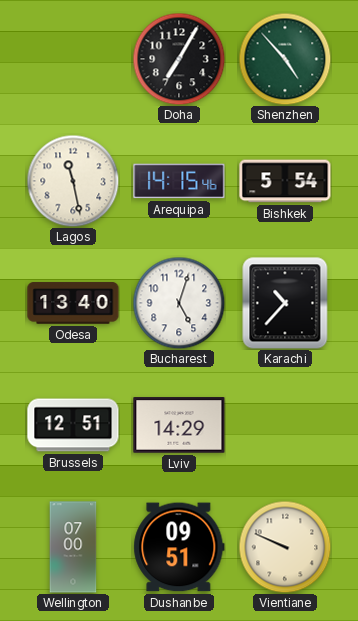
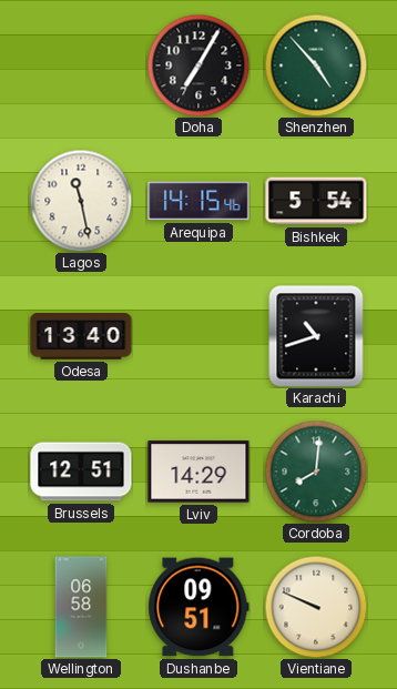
Bucharest: 5:03 -> none
Karachi: 10:37 -> 10:42
Cordoba: none -> 8:01
Wellington: 07:00 -> 06:58
